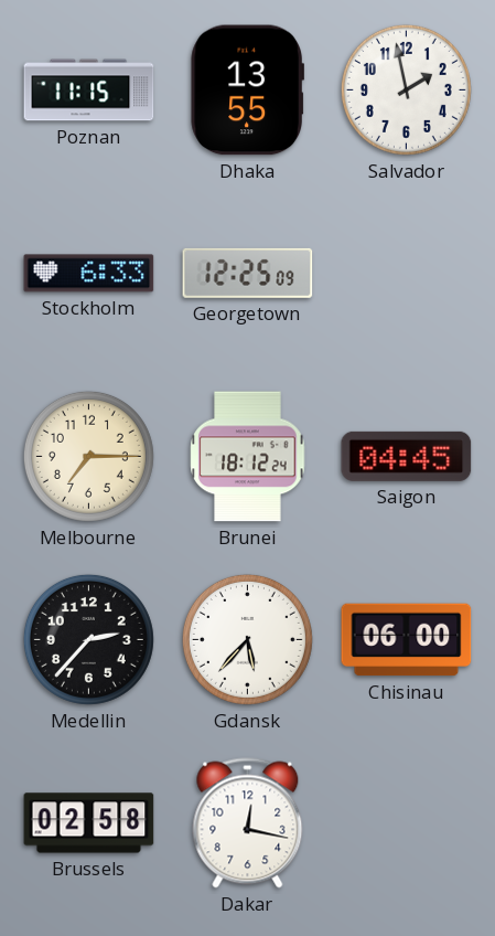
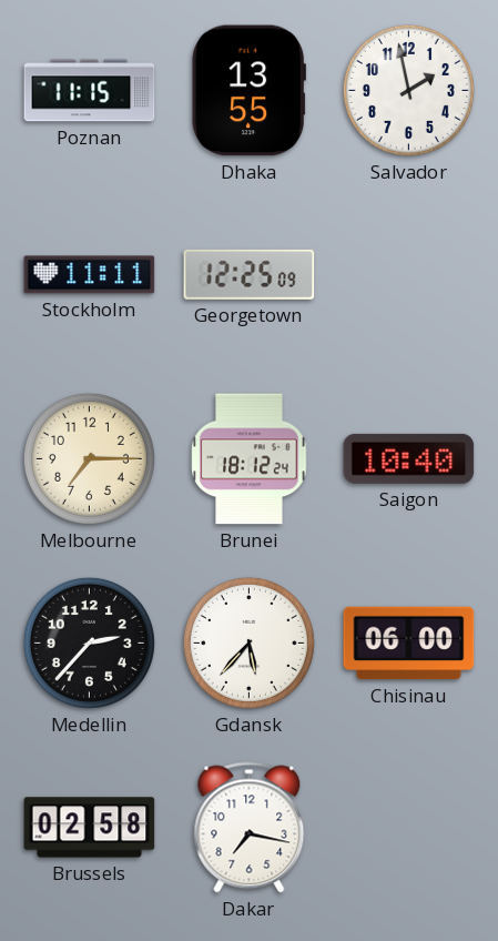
Stockholm: 6:33 -> 11:11
Saigon: 04:45 -> 10:40
Dakar: 12:17 -> 7:17
